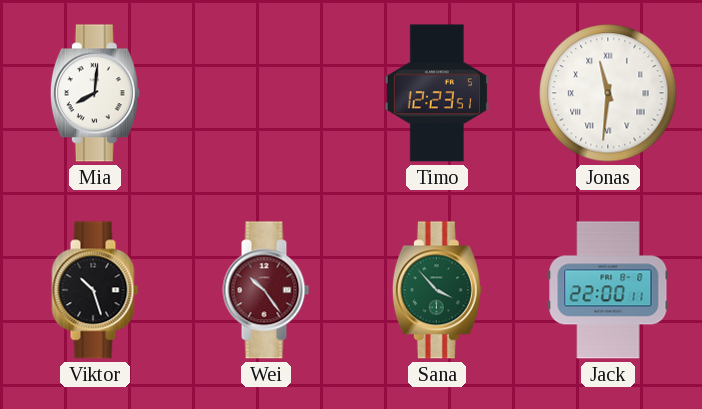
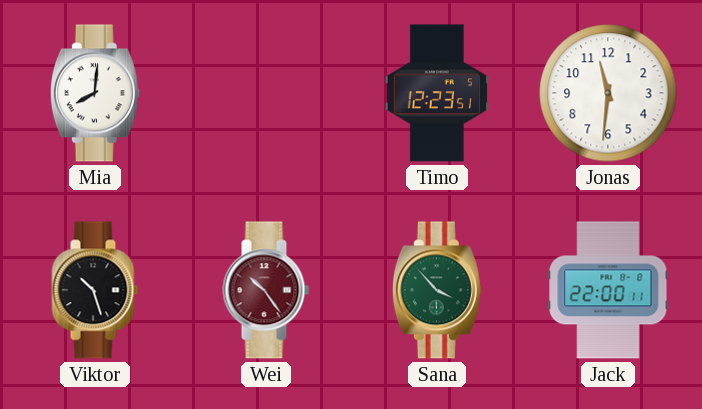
Jonas numerals: Roman -> Arabic
